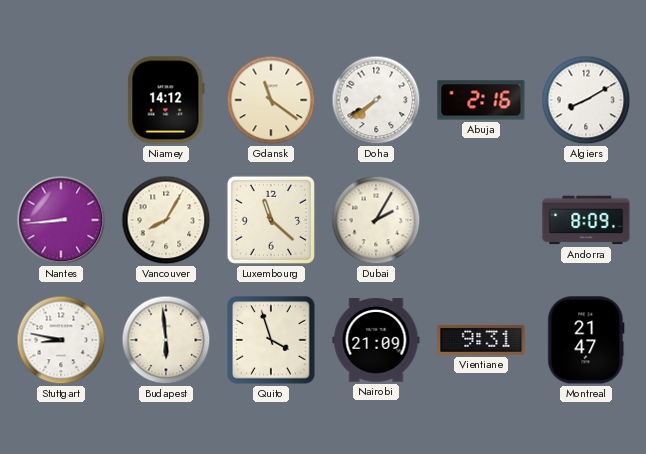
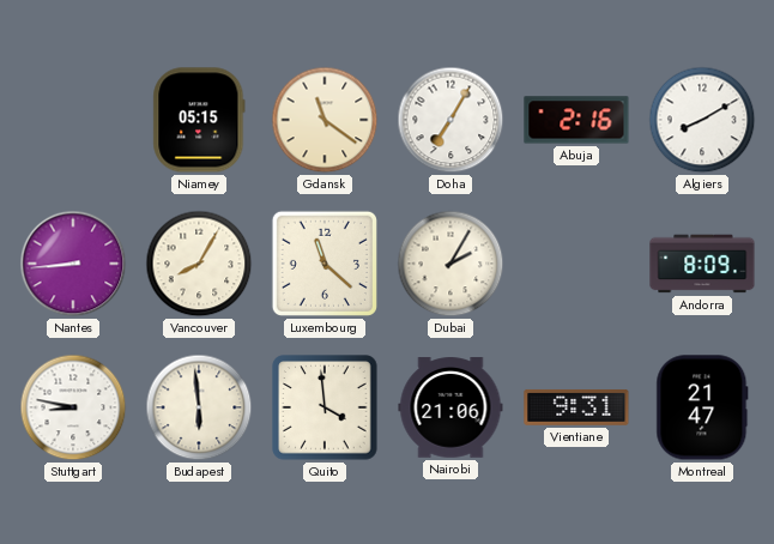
Niamey: 14:12 -> 05:15
Doha: 7:39 -> 7:05
Quito: 3:57 -> 3:59
Nairobi: 21:09 -> 21:06
